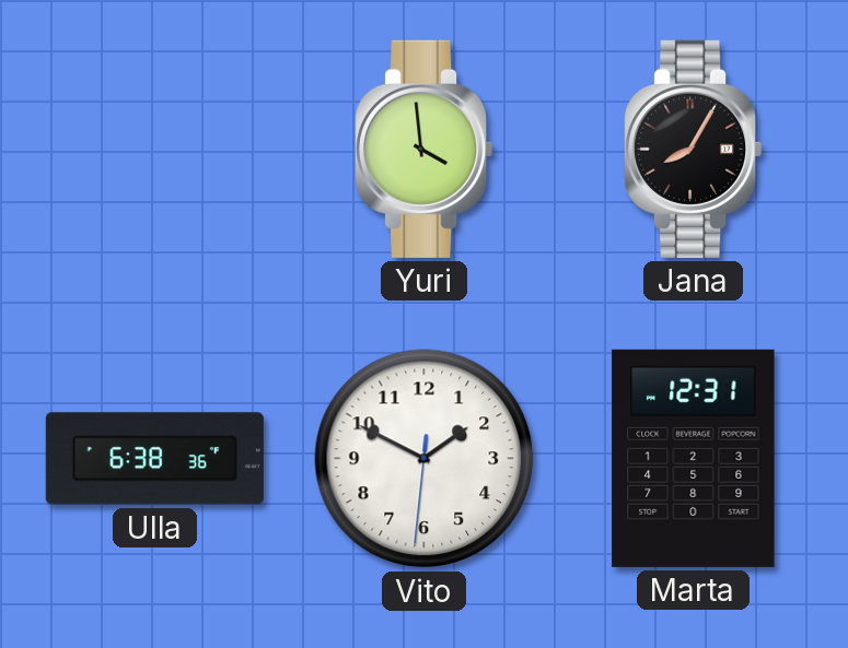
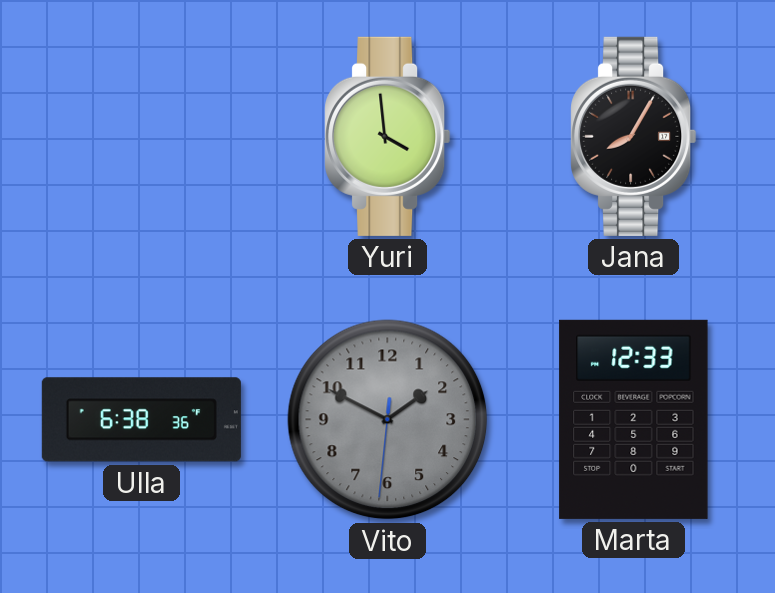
Vito dial: white -> grey
Marta: 12:31 -> 12:33
